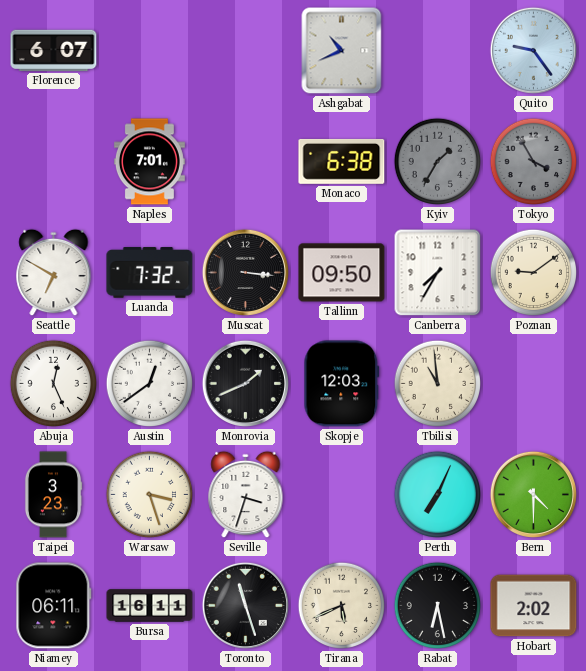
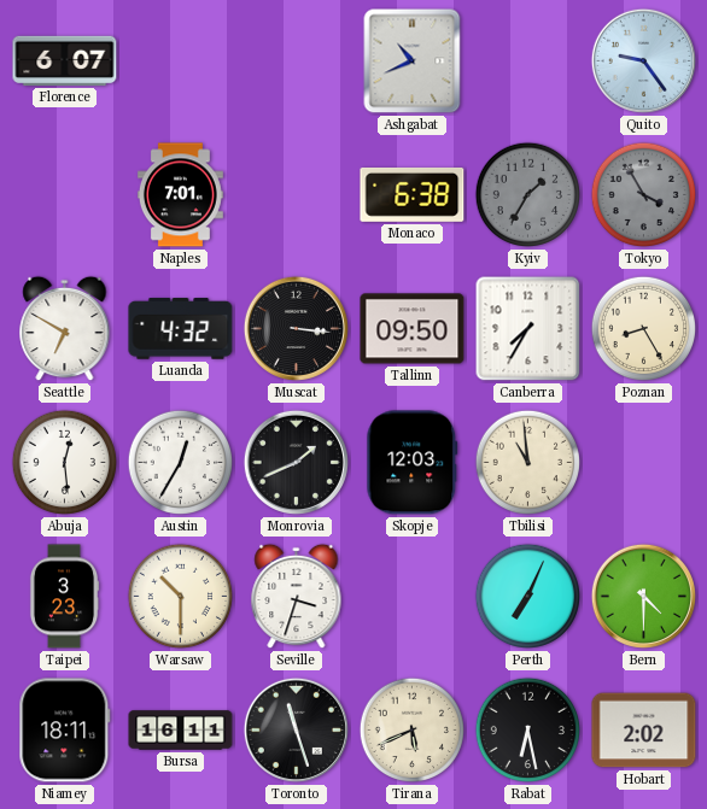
Luanda: 7:32 -> 4:32
Poznan: 9:09 -> 8:25
Abuja: 12:26 -> 12:29
Austin: 12:39 -> 12:35
Warsaw: 3:27 -> 10:30
Niamey: 06:11 -> 18:11
